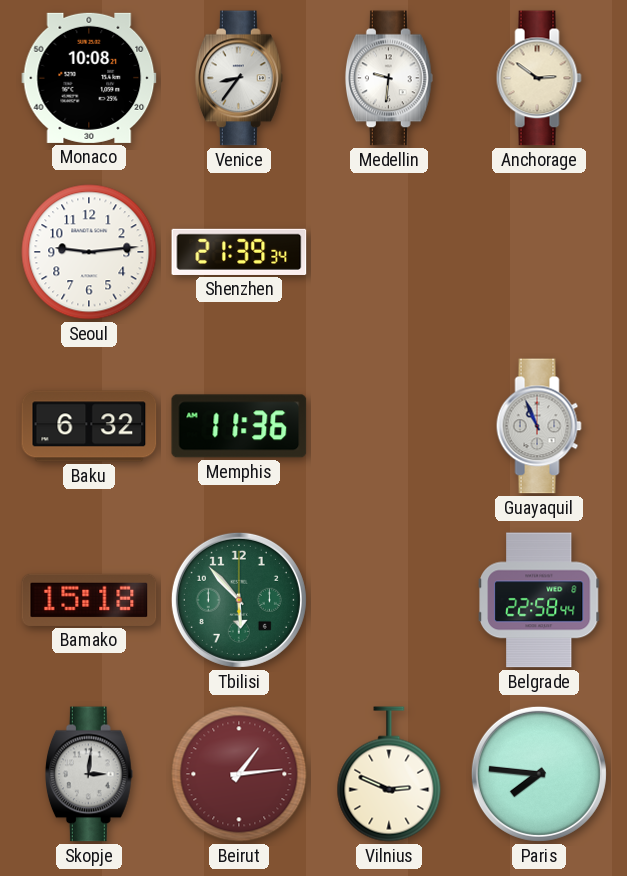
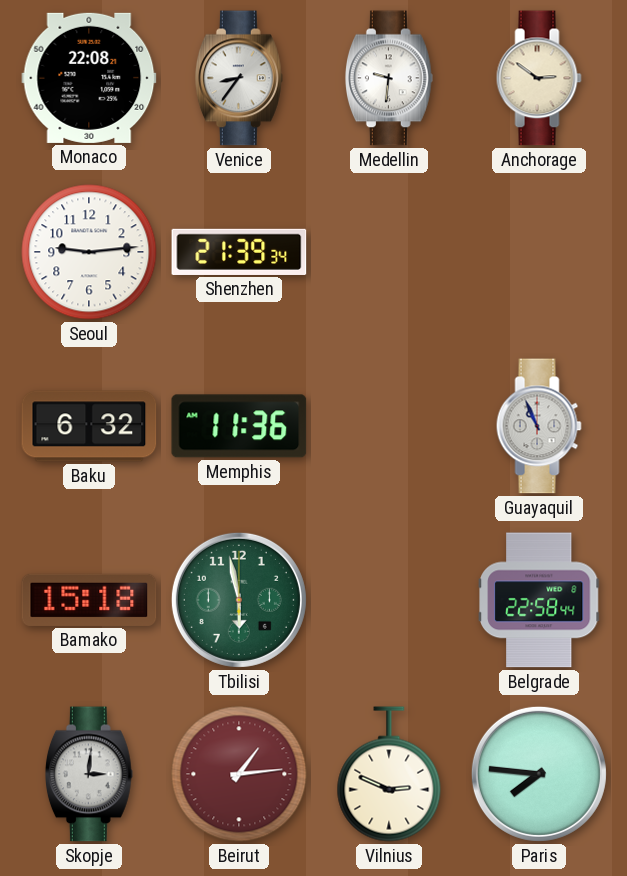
Monaco: 10:08 -> 22:08
Tbilisi: 5:53 -> 5:58
